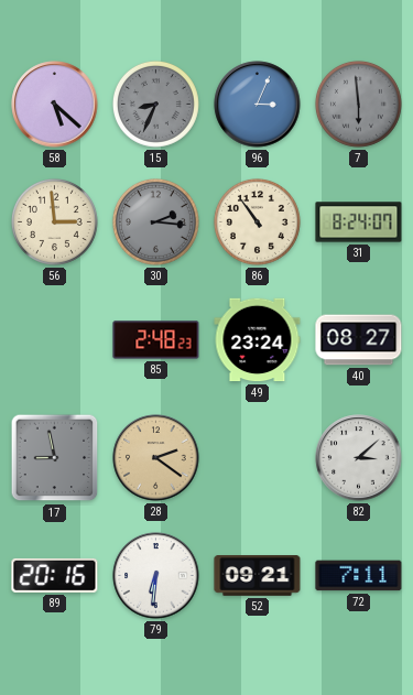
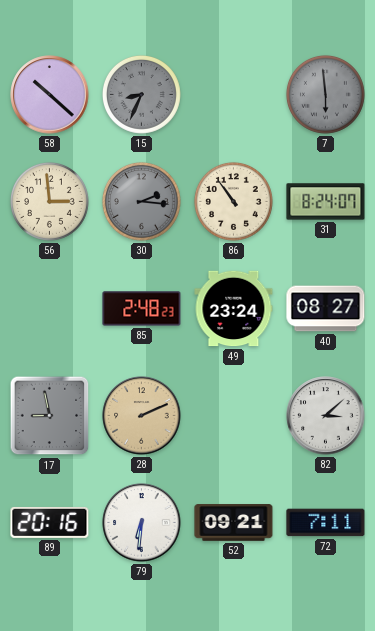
58: 5:22 -> 10:22
96: 3:04 -> none
28: 2:21 -> 2:11
